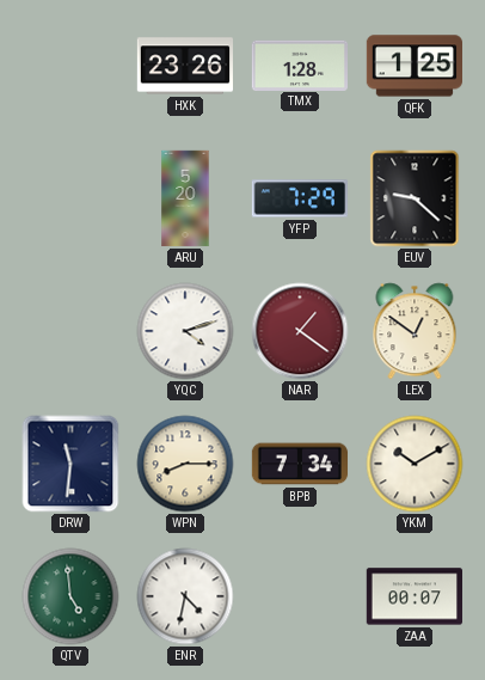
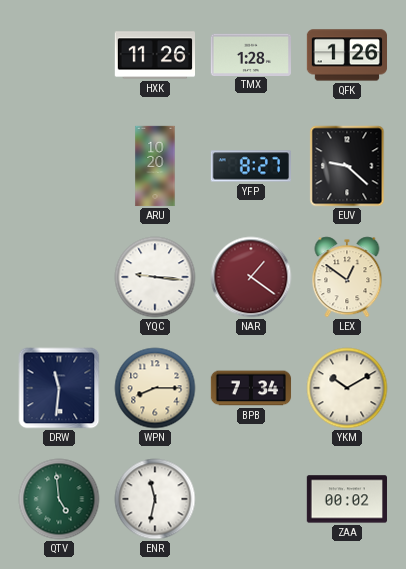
HXK: 23:26 -> 11:26
QFK: 1:25 -> 1:26
ARU: 5:20 -> 10:20
YFP: 7:29 -> 8:27
YQC: 4:12 -> 9:16
ENR: 4:32 -> 11:32
ZAA: 00:07 -> 00:02
